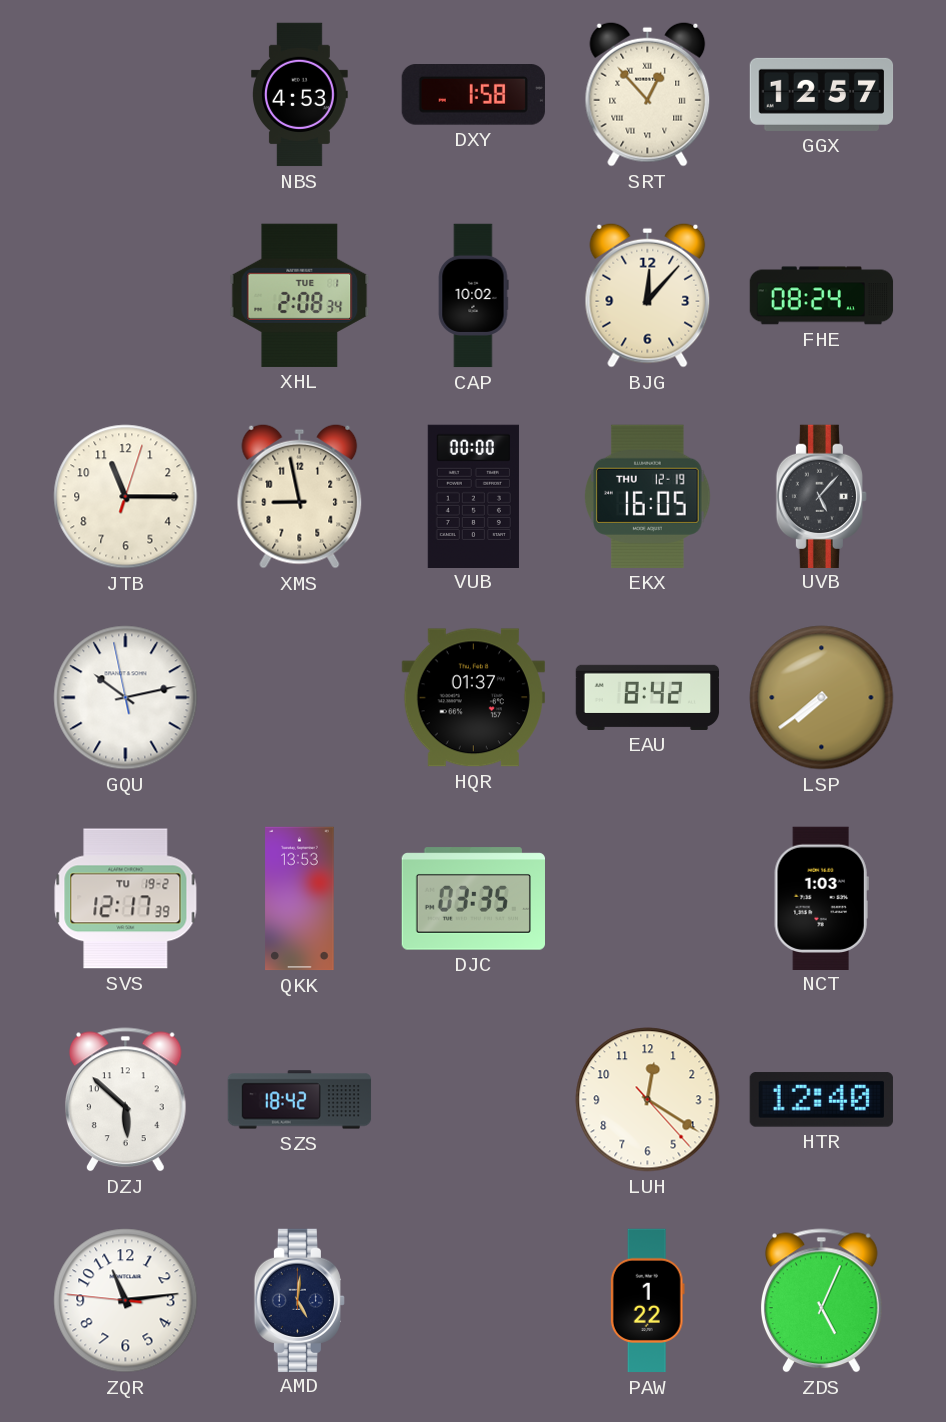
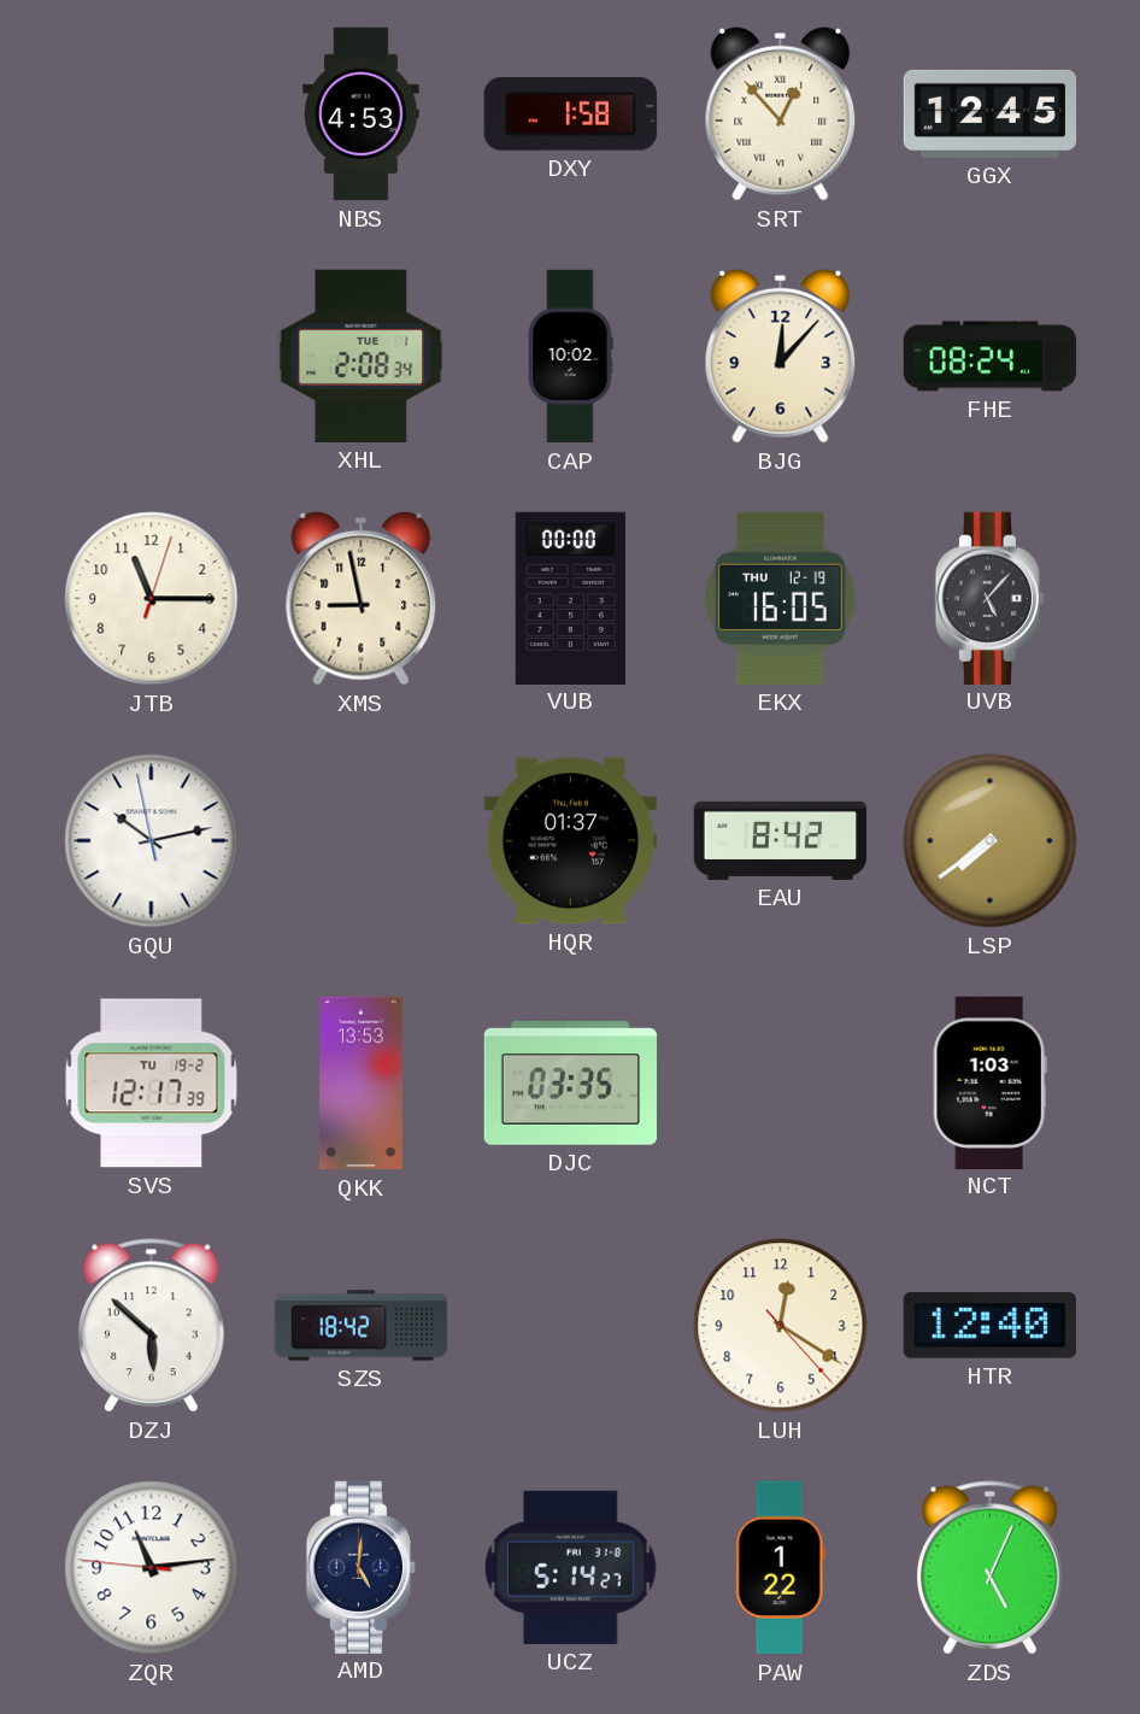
GGX: 12:57 -> 12:45
UCZ: none -> 5:14
